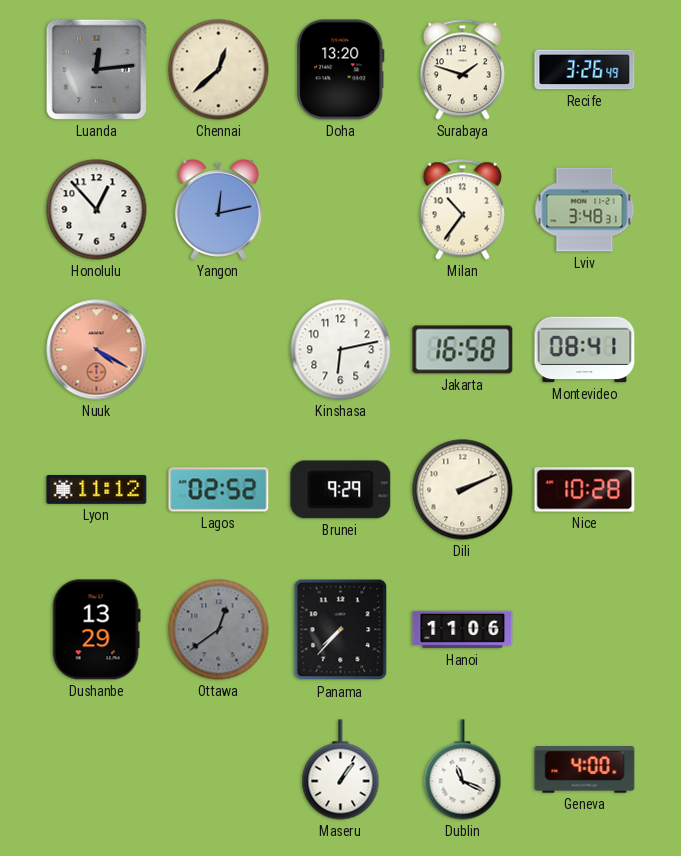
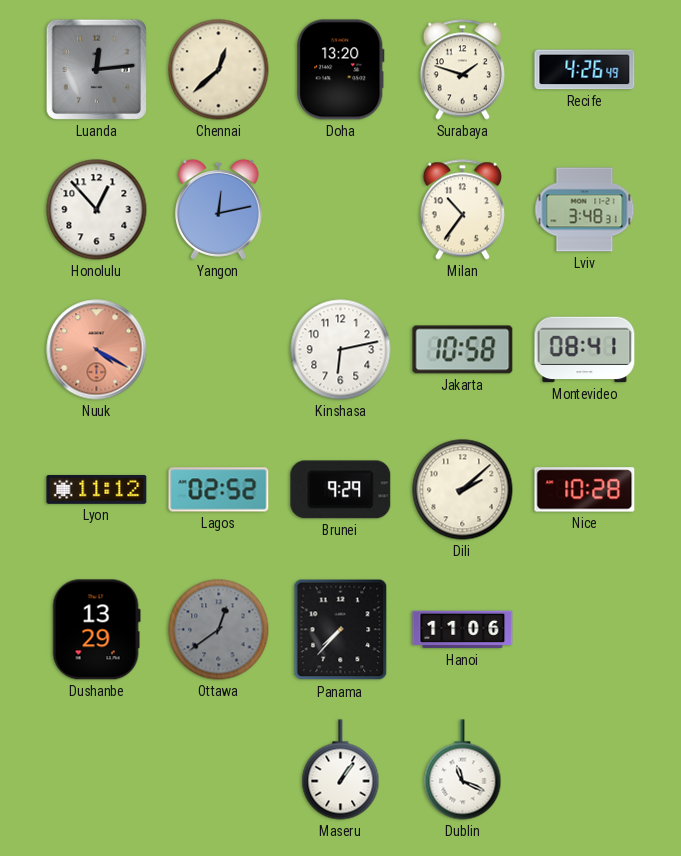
Recife: 3:26 -> 4:26
Jakarta: 16:58 -> 10:58
Dili: 2:11 -> 2:08
Geneva: 4:00 -> none
